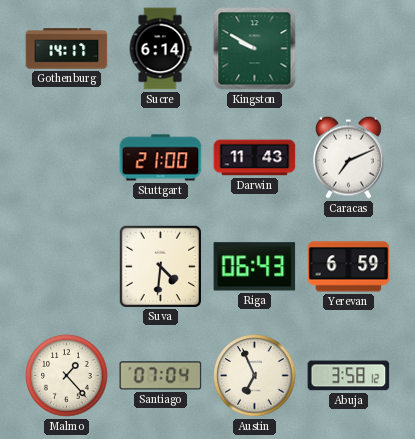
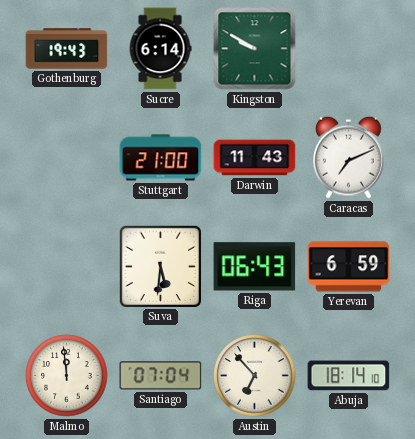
Gothenburg: 14:17 -> 19:43
Suva: 4:31 -> 5:31
Malmo: 1:23 -> 11:59
Austin: 6:56 -> 6:53
Abuja: 3:58 -> 18:14
